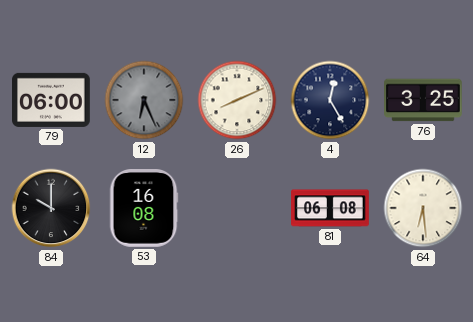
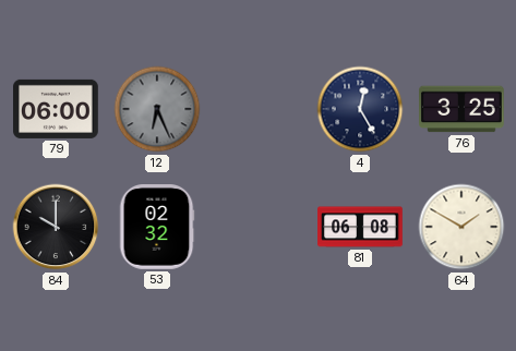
26: 8:11 -> none
53: 16:08 -> 02:32
64: 6:29 -> 1:50
